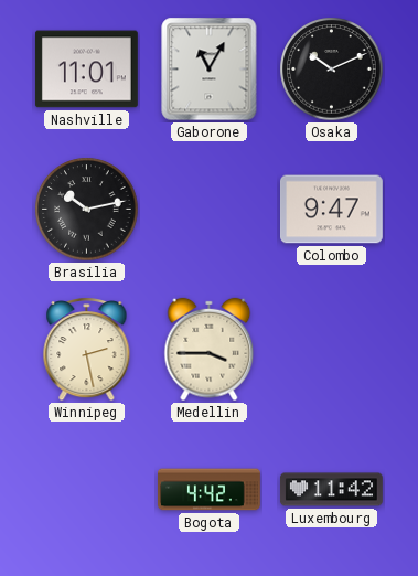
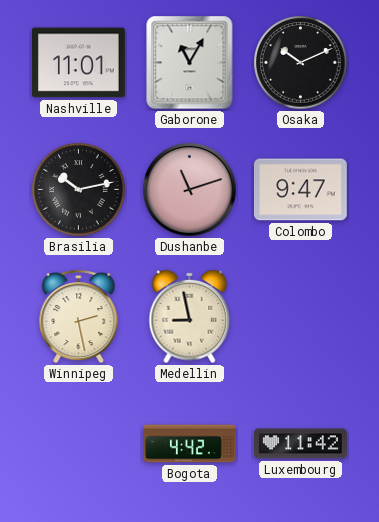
Dushanbe: none -> 11:12
Medellin: 3:45 -> 8:58
